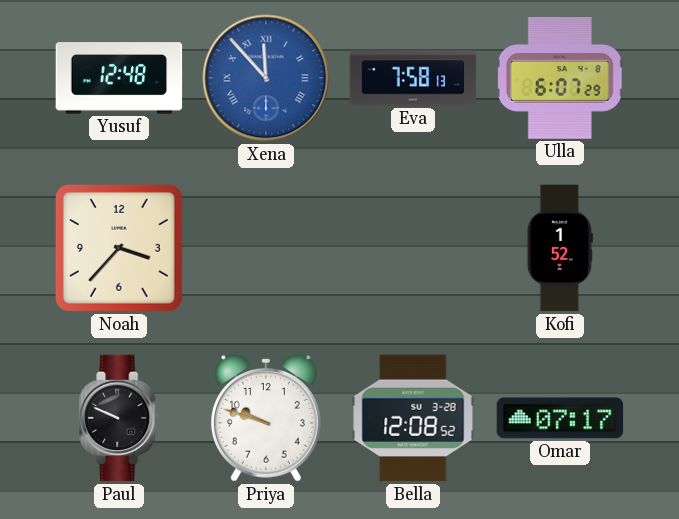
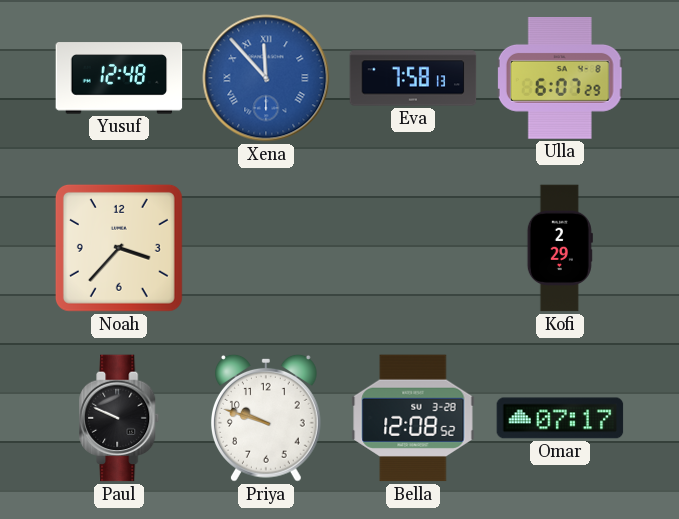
Kofi: 1:52 -> 2:29
